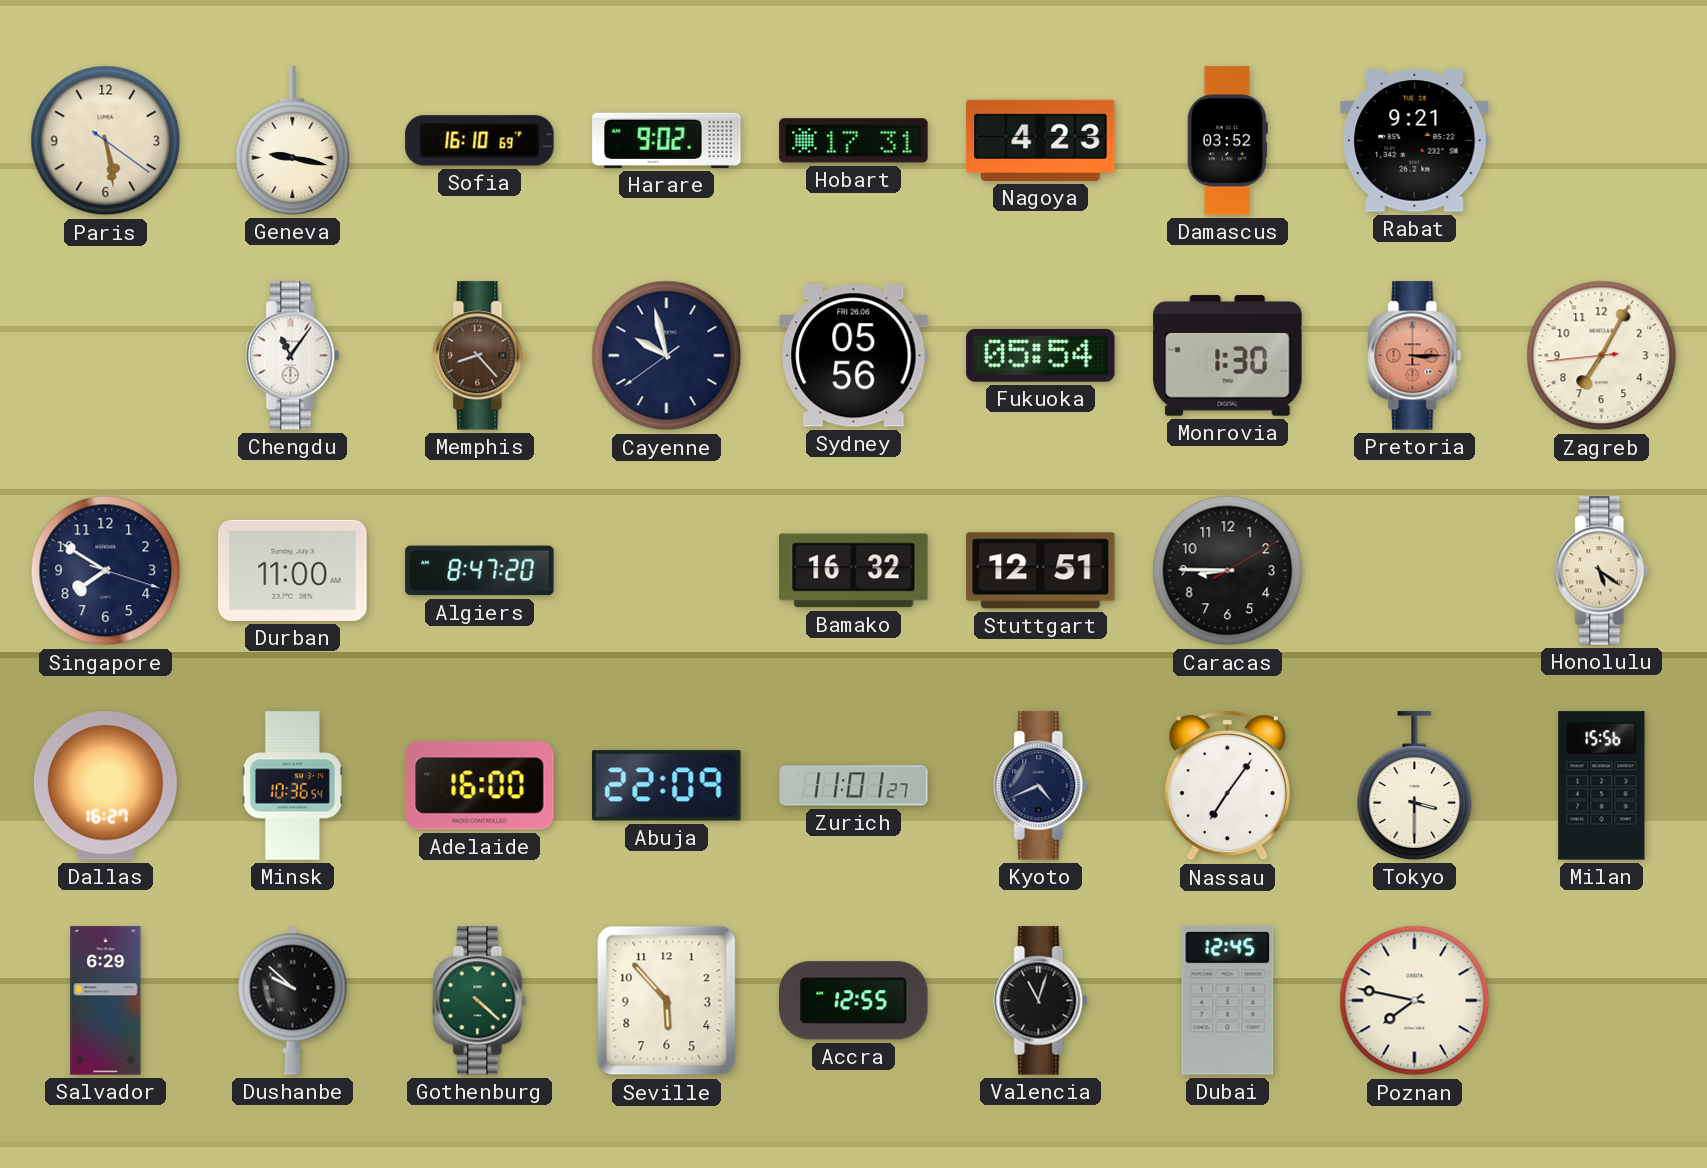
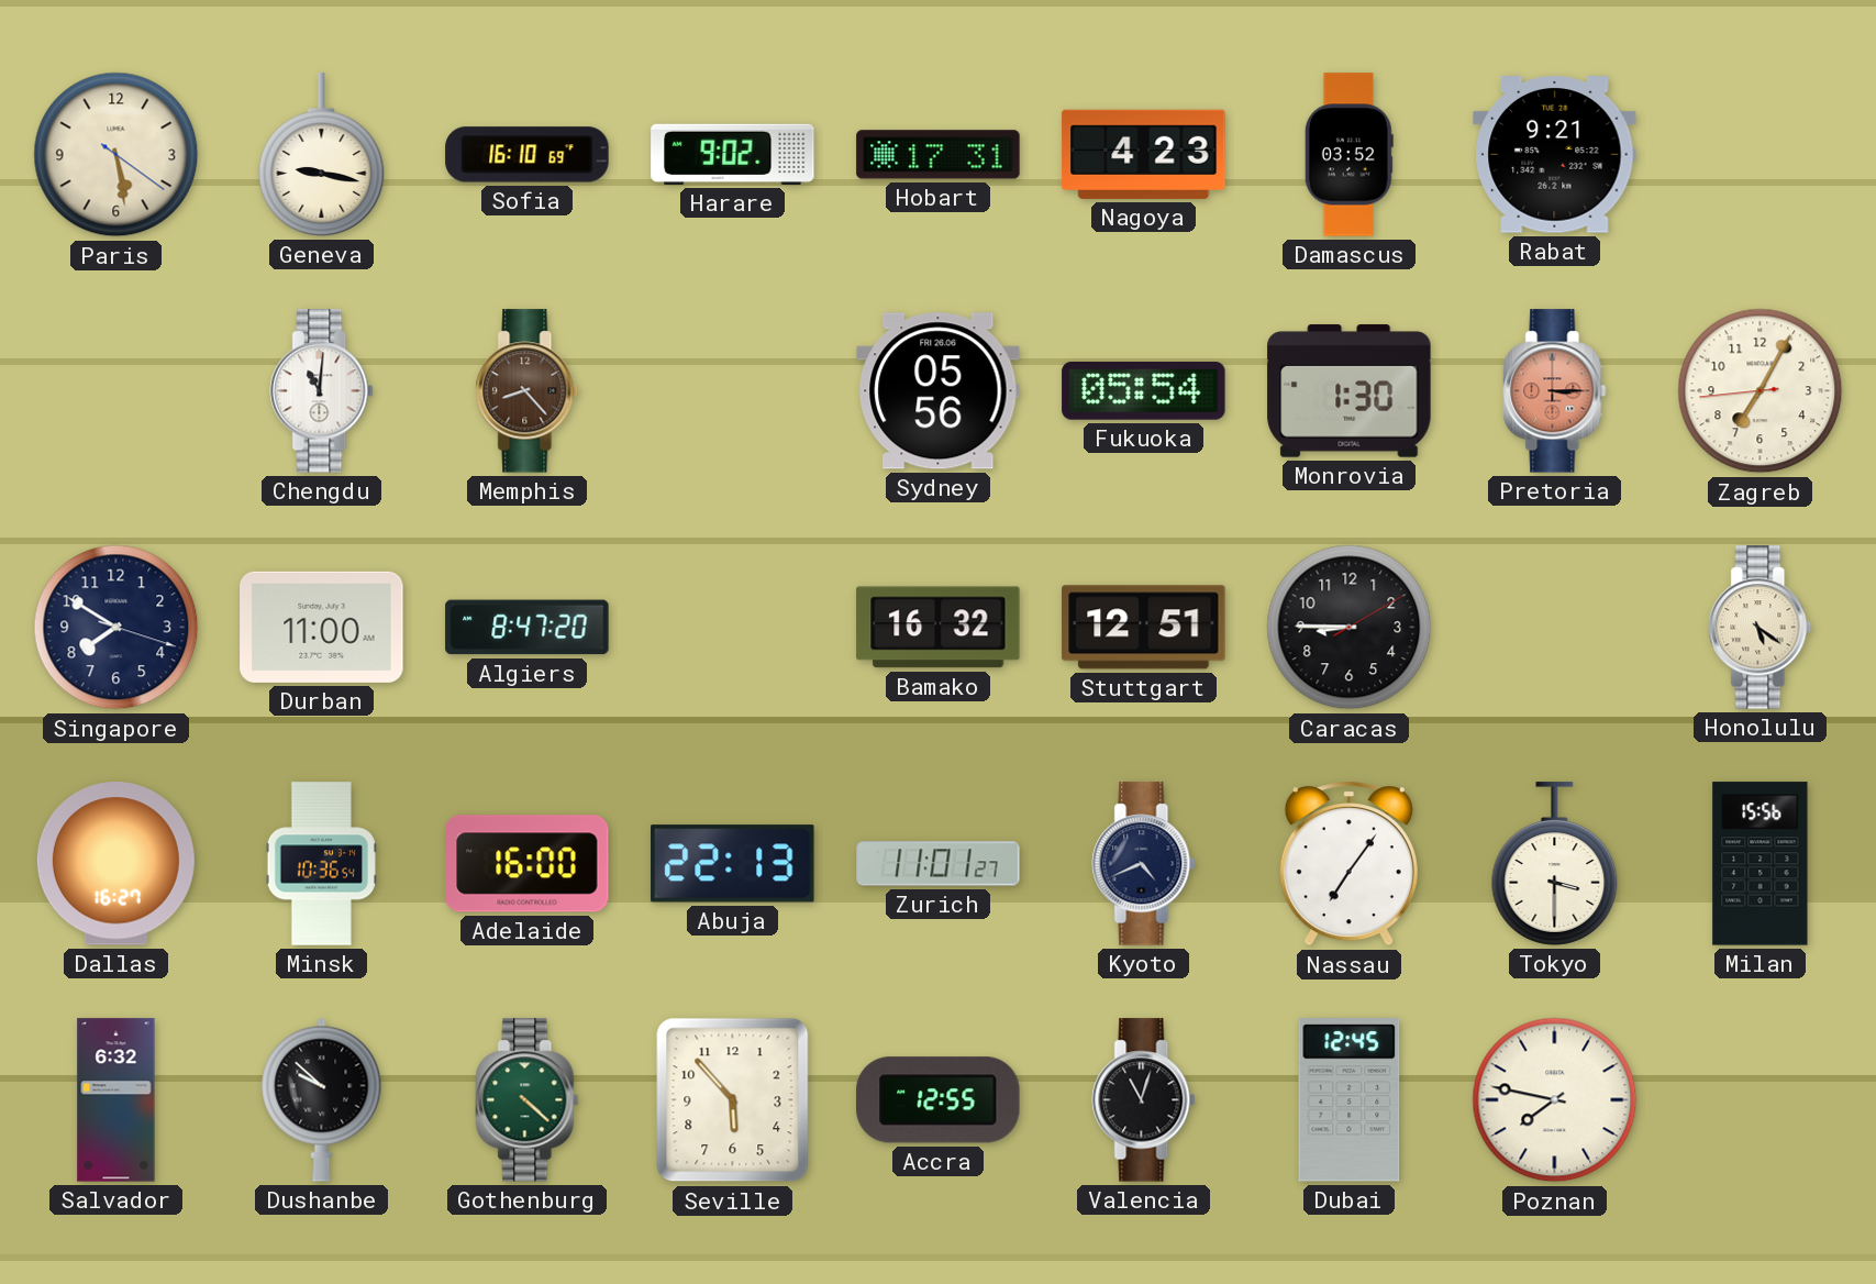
Chengdu: 11:06 -> 11:01
Cayenne: 9:57 -> none
Abuja: 22:09 -> 22:13
Salvador: 6:29 -> 6:32
